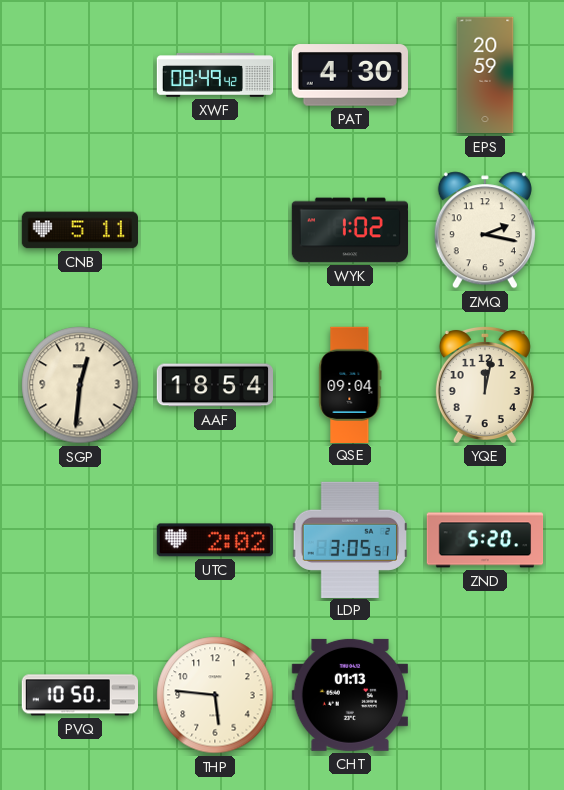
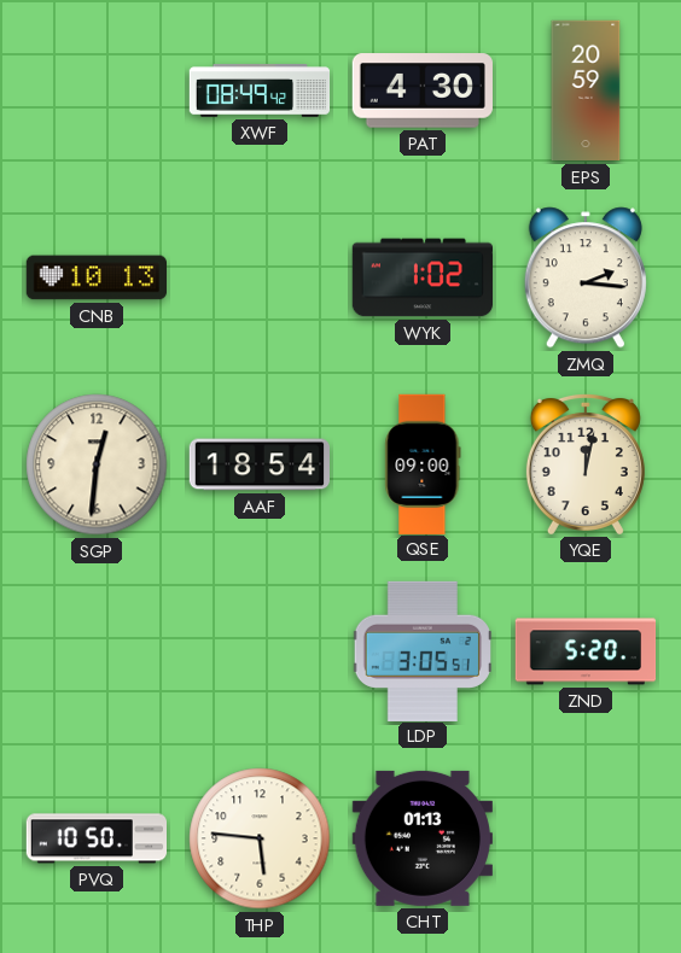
CNB: 5:11 -> 10:13
ZMQ: 2:17 -> 2:16
QSE: 09:04 -> 09:00
UTC: 2:02 -> none
